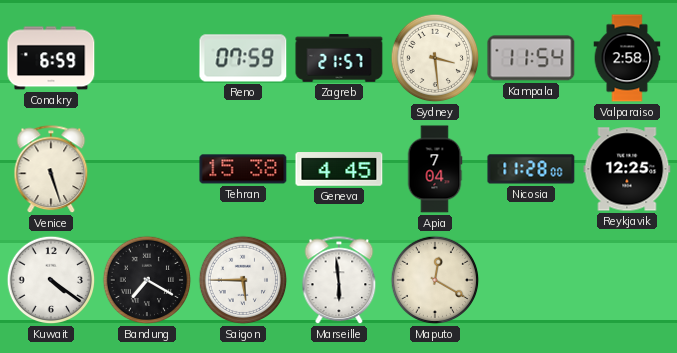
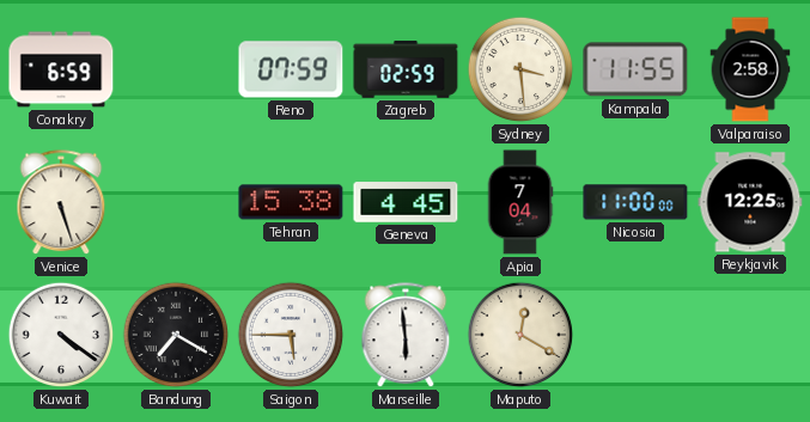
Zagreb: 21:57 -> 02:59
Kampala: 11:54 -> 11:55
Nicosia: 11:28 -> 11:00
